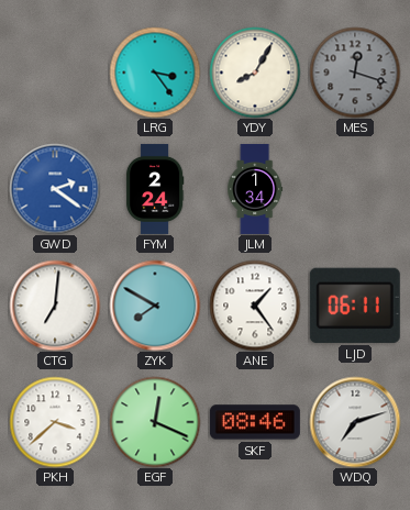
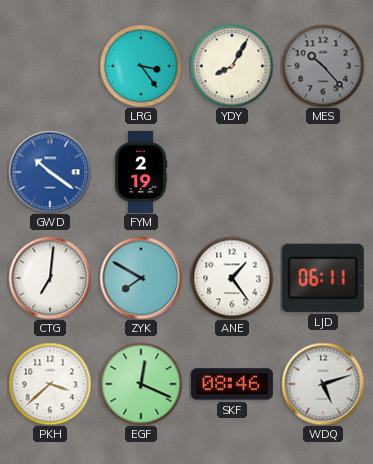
MES: 12:18 -> 10:23
GWD: 2:21 -> 10:21
FYM: 2:24 -> 2:19
JLM: 1:34 -> none
WDQ: 7:12 -> 5:12
